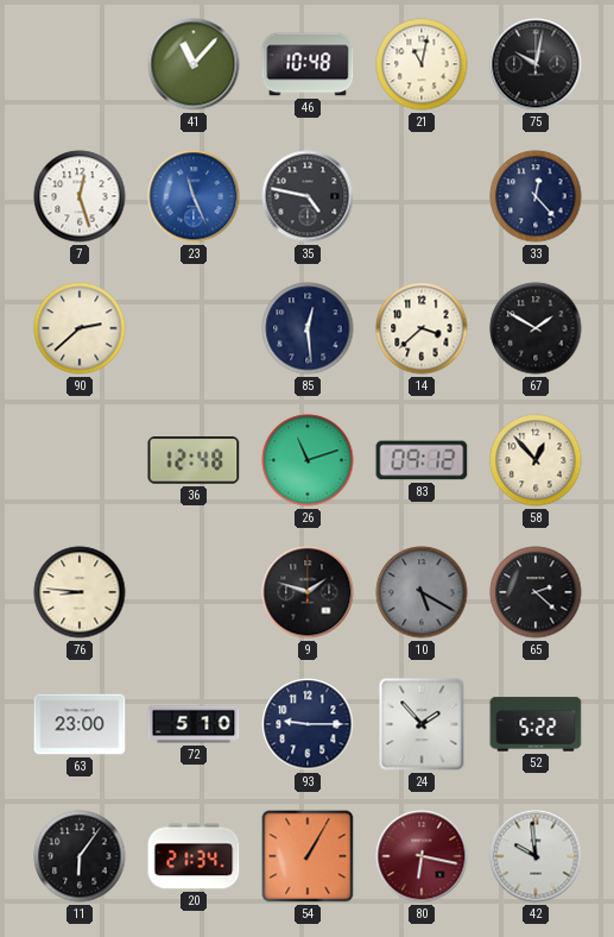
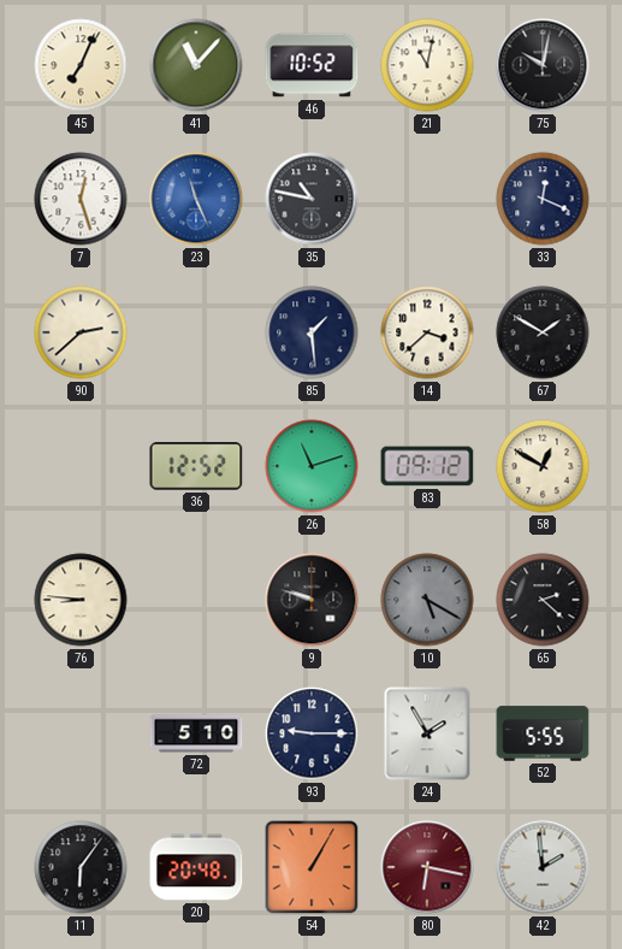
45: none -> 7:04
46: 10:48 -> 10:52
35: 4:47 -> 10:47
33: 12:23 -> 12:19
85: 12:29 -> 1:29
36: 12:48 -> 12:52
58: 12:53 -> 12:50
9: 1:48 -> 9:48
63: 23:00 -> none
24: 1:53 -> 1:55
52: 5:22 -> 5:55
20: 21:34 -> 20:48
42: 9:59 -> 1:59
